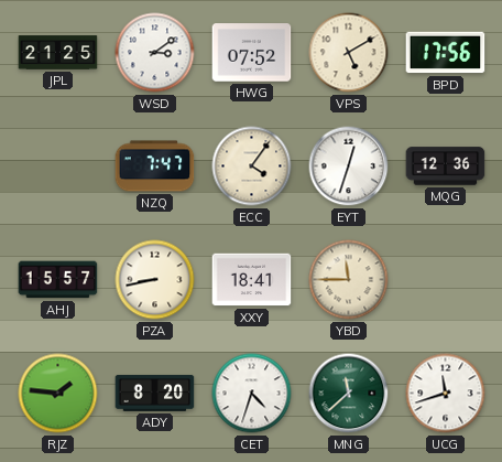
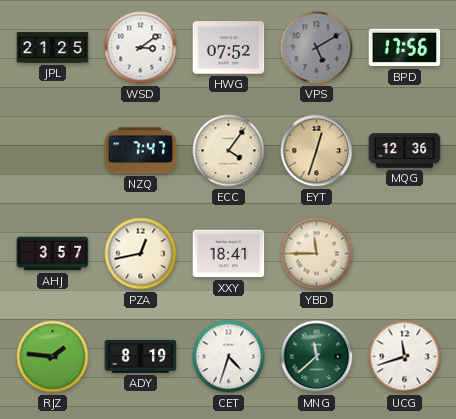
VPS dial: cream -> grey
EYT dial: white -> champagne
AHJ: 15:57 -> 3:57
PZA: 8:43 -> 12:43
ADY: 8:20 -> 8:19
